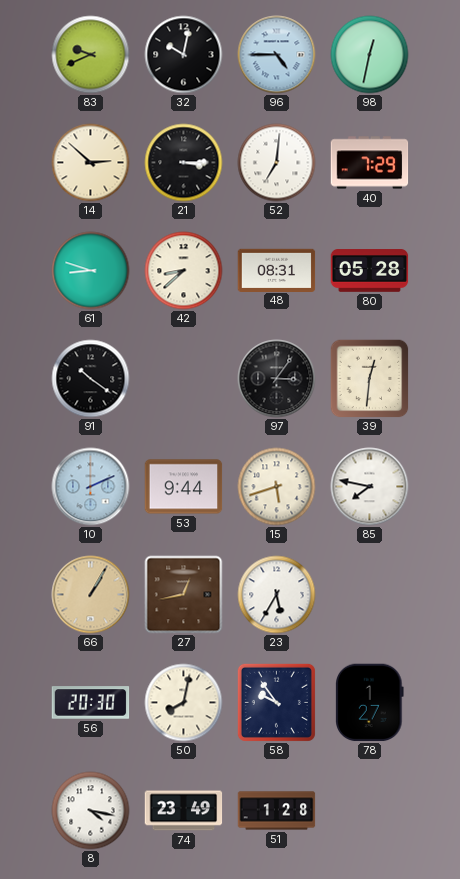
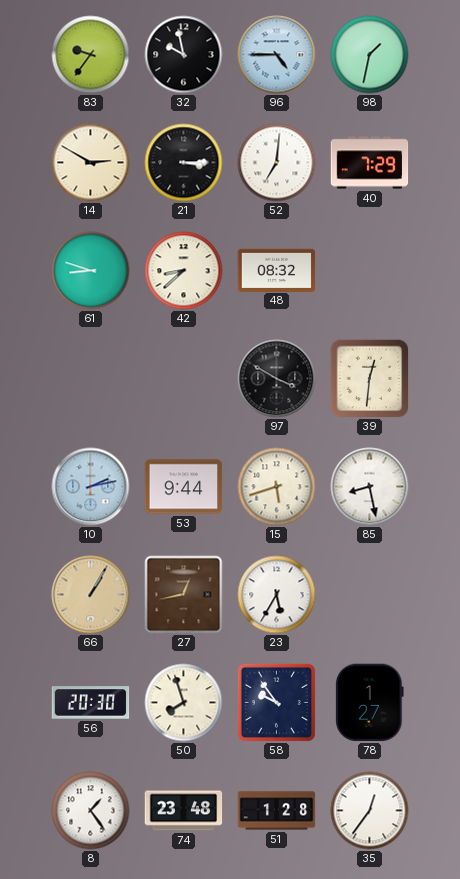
83: 9:41 -> 9:36
32: 10:02 -> 9:58
98: 12:32 -> 1:32
14: 2:52 -> 2:50
48: 08:31 -> 08:32
80: 05:28 -> none
91: 10:21 -> none
97: 3:06 -> 3:50
10: 2:11 -> 2:13
85: 7:47 -> 8:28
50: 8:02 -> 7:57
8: 4:17 -> 1:24
74: 23:49 -> 23:48
35: none -> 12:36
